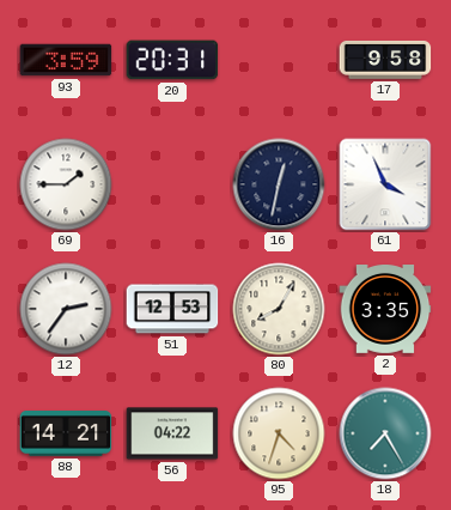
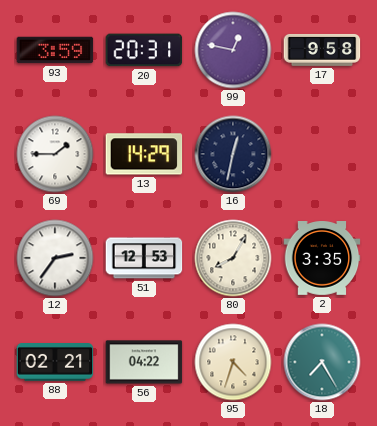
99: none -> 12:47
13: none -> 14:29
61: 3:56 -> none
88: 14:21 -> 02:21
